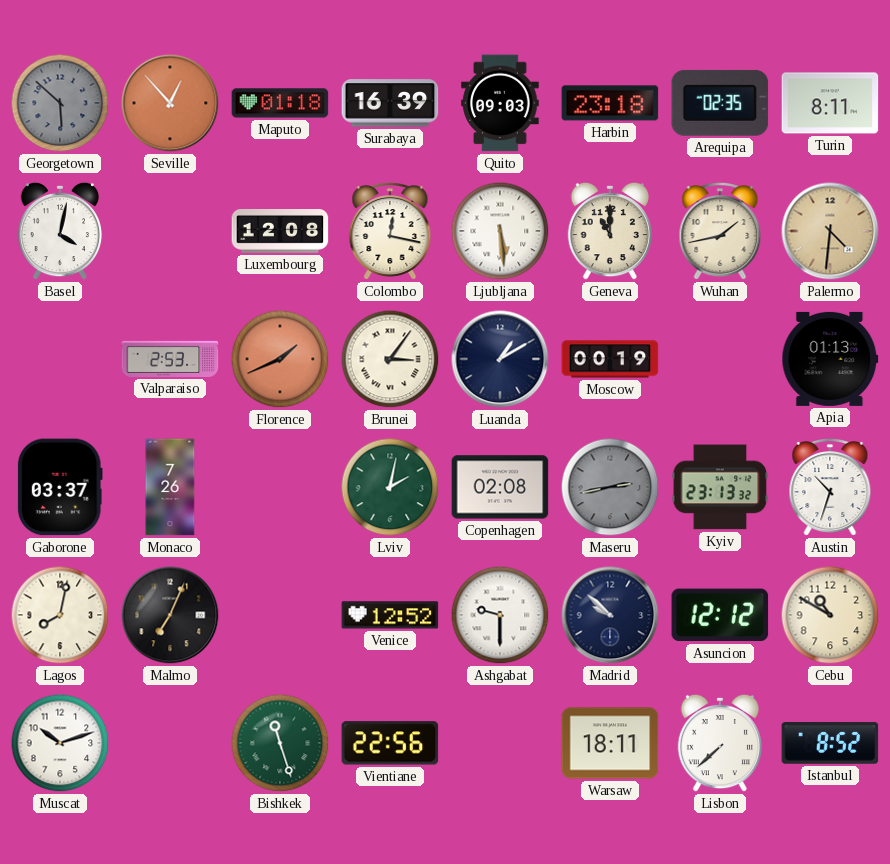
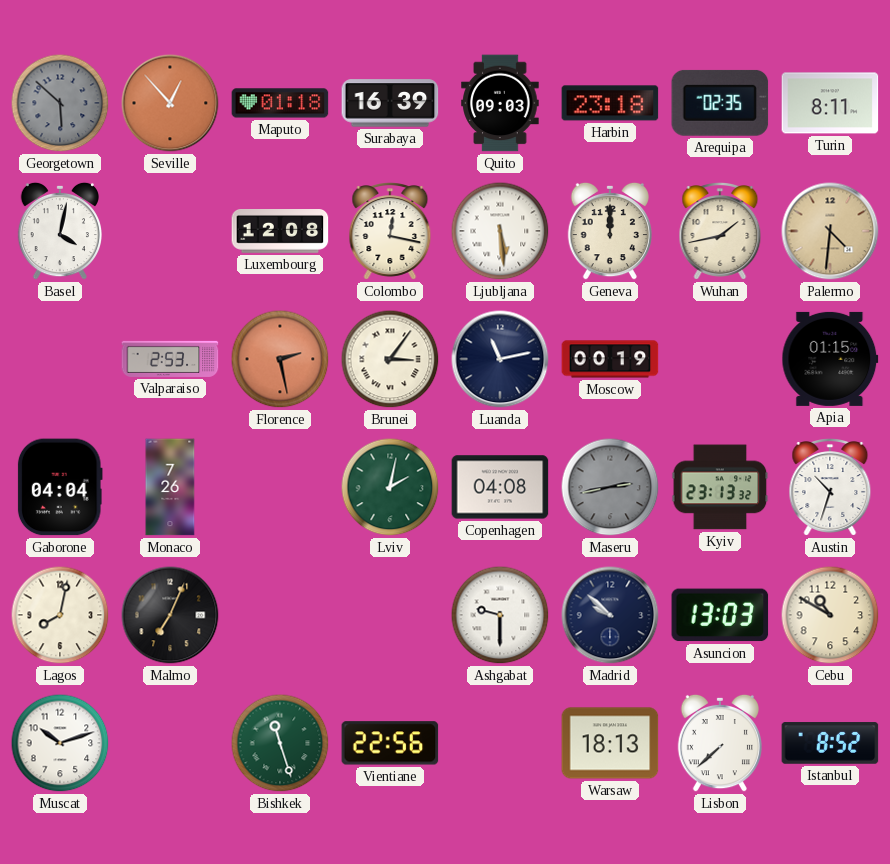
Geneva: 11:00 -> 12:00
Florence: 1:41 -> 2:28
Luanda: 1:10 -> 11:13
Apia: 01:13 -> 01:15
Gaborone: 03:37 -> 04:04
Copenhagen: 02:08 -> 04:08
Venice: 12:52 -> none
Asuncion: 12:12 -> 13:03
Warsaw: 18:11 -> 18:13
